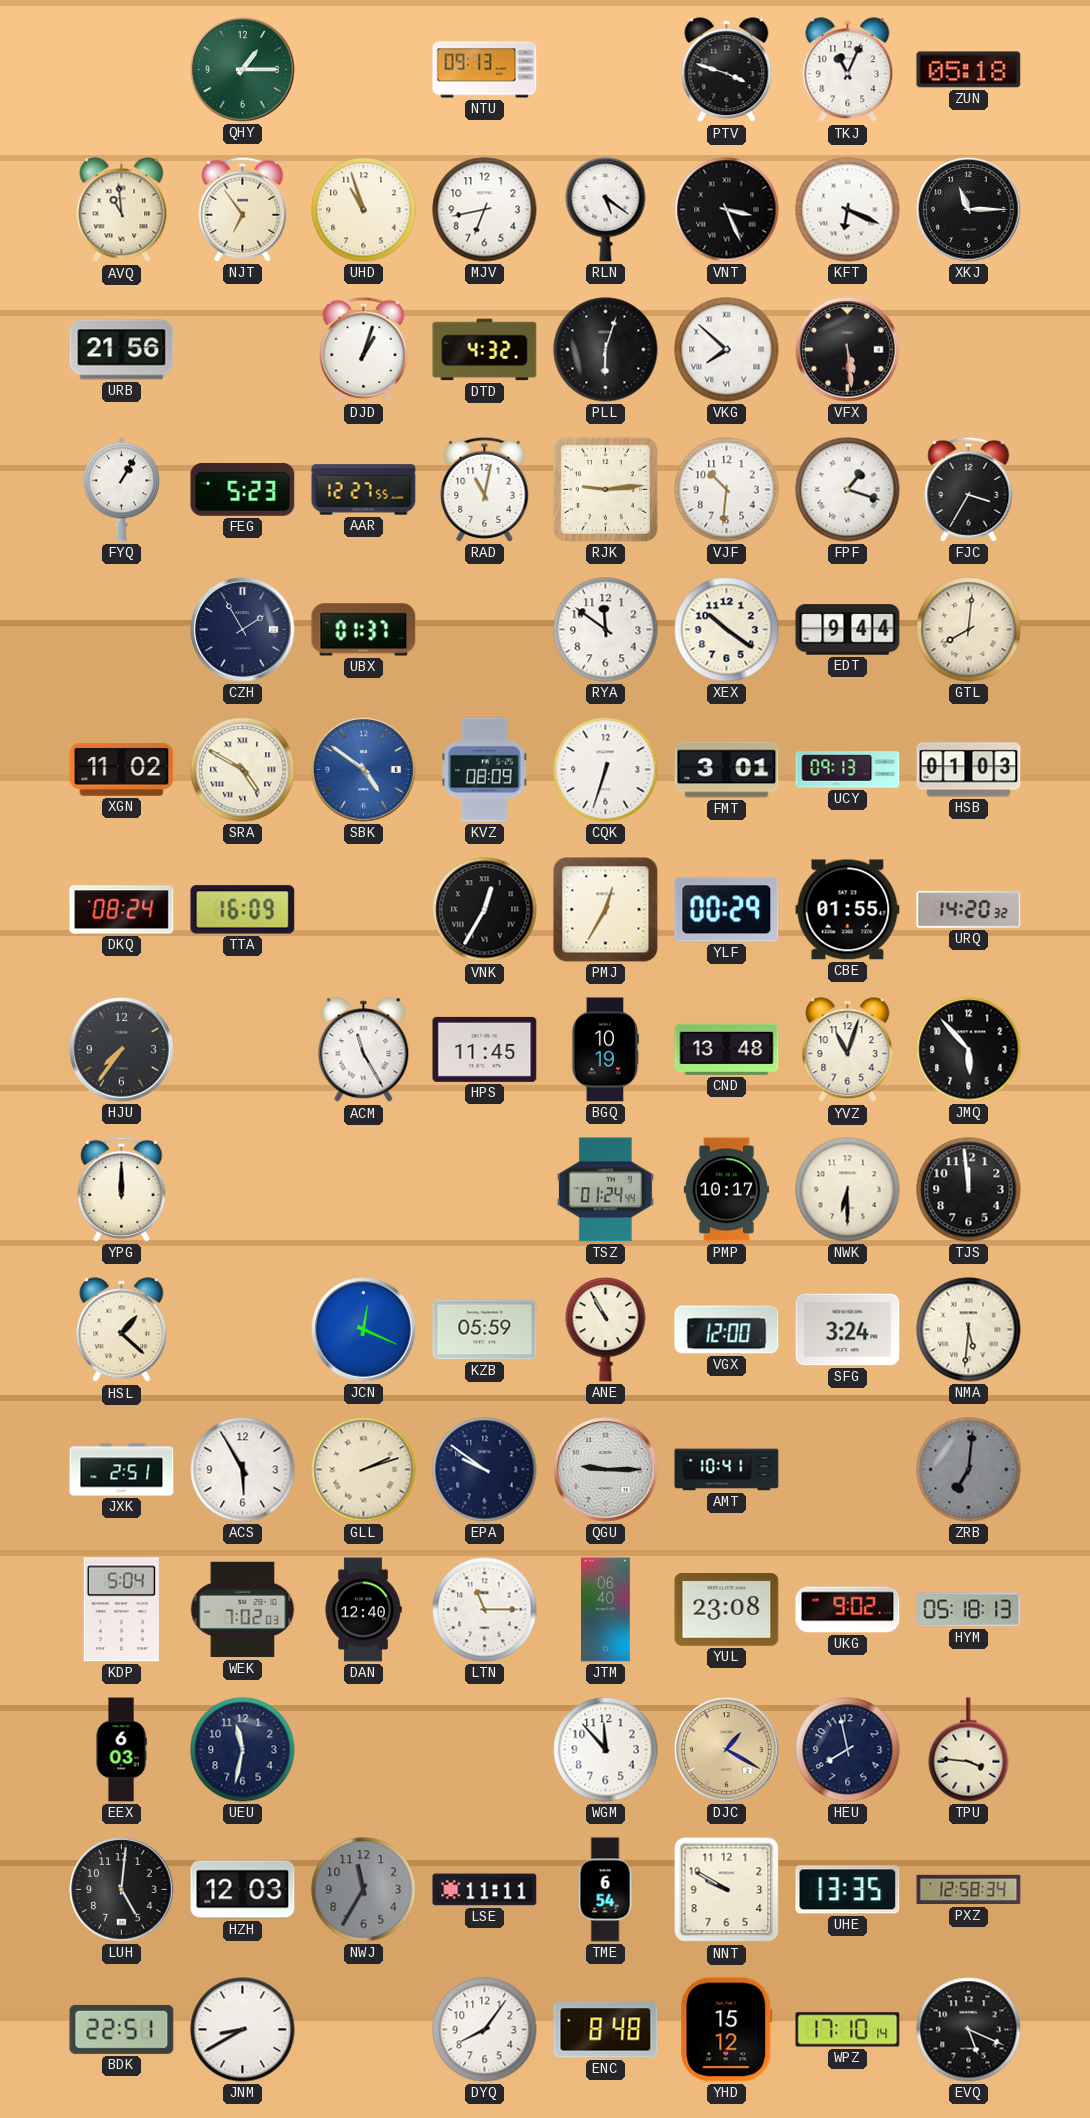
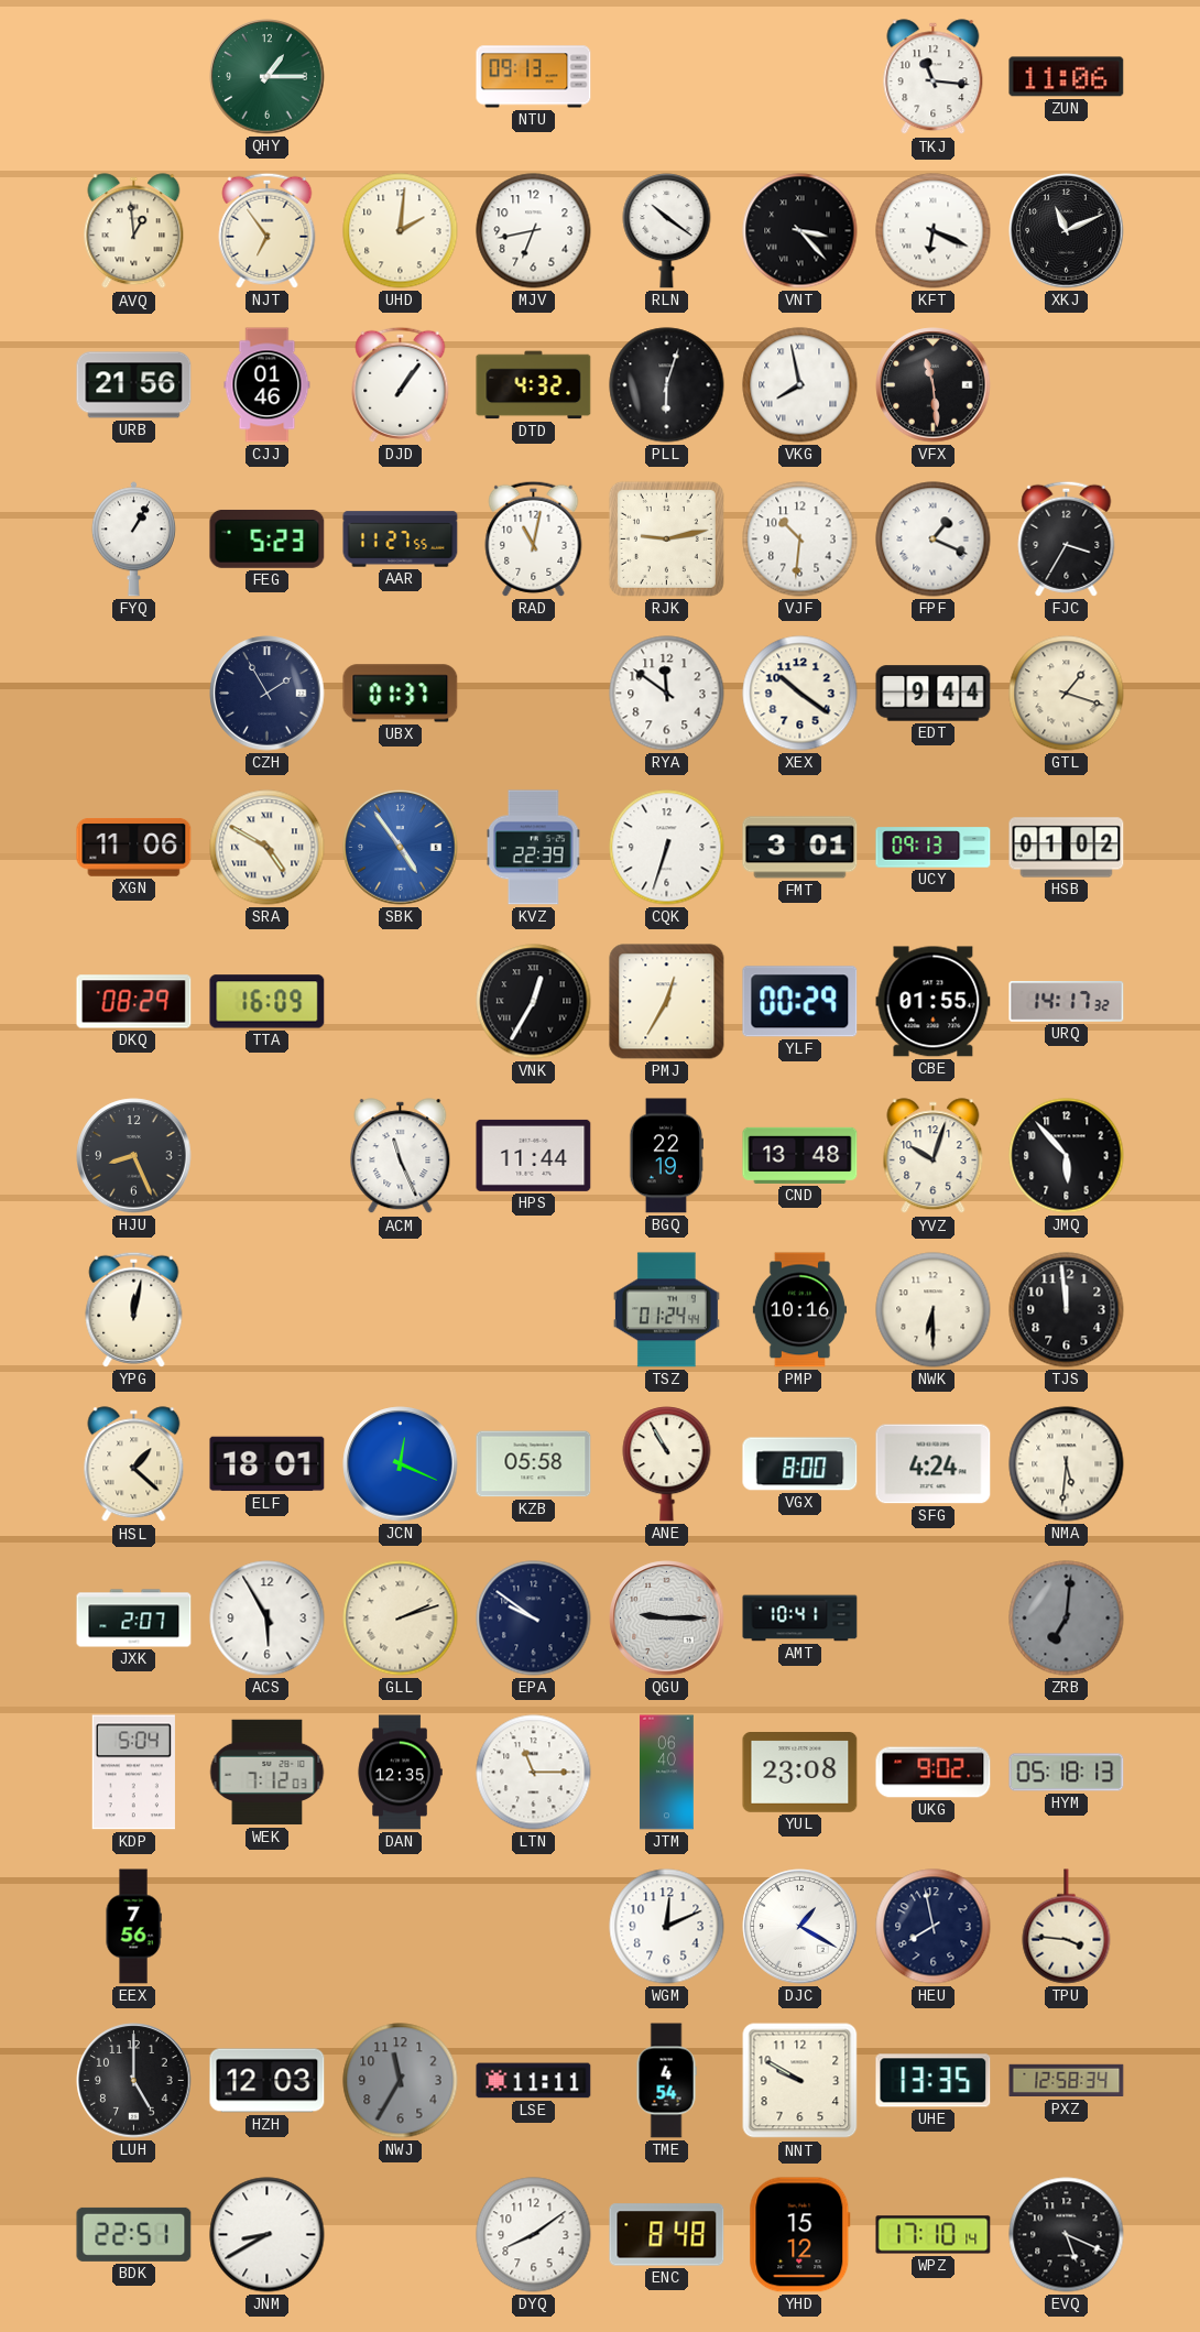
PTV: 3:48 -> none
TKJ: 11:04 -> 11:16
ZUN: 05:18 -> 11:06
AVQ: 10:59 -> 12:59
UHD: 10:57 -> 2:01
RLN: 5:21 -> 10:21
VNT: 3:26 -> 3:23
XKJ: 11:15 -> 11:11
CJJ: none -> 01:46
DJD: 1:03 -> 1:06
VKG: 7:52 -> 7:58
VFX: 5:29 -> 11:29
AAR: 12:27 -> 11:27
RJK: 9:14 -> 9:13
FPF: 1:18 -> 1:19
GTL: 8:01 -> 1:18
XGN: 11:02 -> 11:06
SBK: 4:51 -> 4:54
KVZ: 08:09 -> 22:39
HSB: 01:03 -> 01:02
DKQ: 08:24 -> 08:29
URQ: 14:20 -> 14:17
HJU: 7:36 -> 8:26
ACM: 11:25 -> 11:26
HPS: 11:45 -> 11:44
BGQ: 10:19 -> 22:19
YVZ: 11:03 -> 10:03
YPG: 12:00 -> 12:02
PMP: 10:17 -> 10:16
ELF: none -> 18:01
KZB: 05:59 -> 05:58
VGX: 12:00 -> 8:00
SFG: 3:24 -> 4:24
JXK: 2:51 -> 2:07
WEK: 7:02 -> 7:12
DAN: 12:40 -> 12:35
EEX: 6:03 -> 7:56
UEU: 11:32 -> none
WGM: 11:53 -> 12:11
DJC dial: champagne -> white
LUH: 5:01 -> 5:00
TME: 6:54 -> 4:54
DYQ: 8:06 -> 8:09
